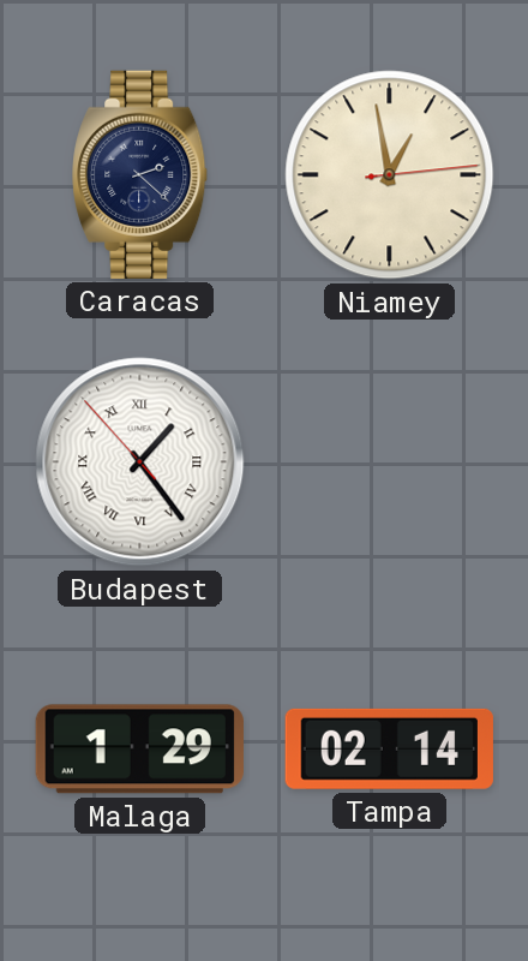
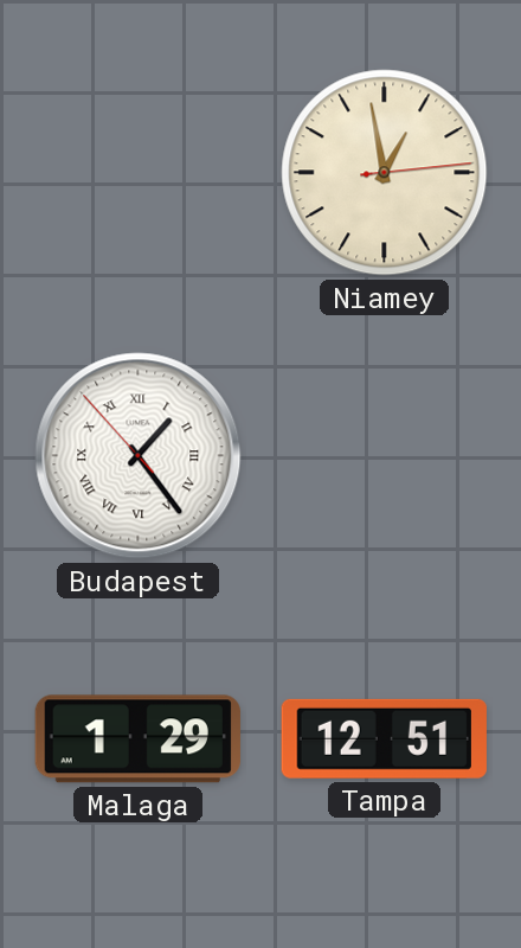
Caracas: 2:22 -> none
Tampa: 02:14 -> 12:51
